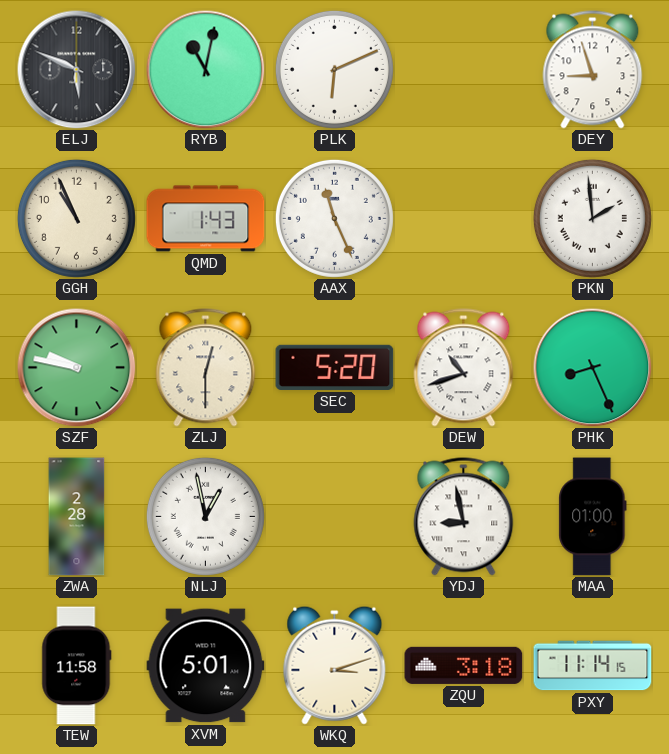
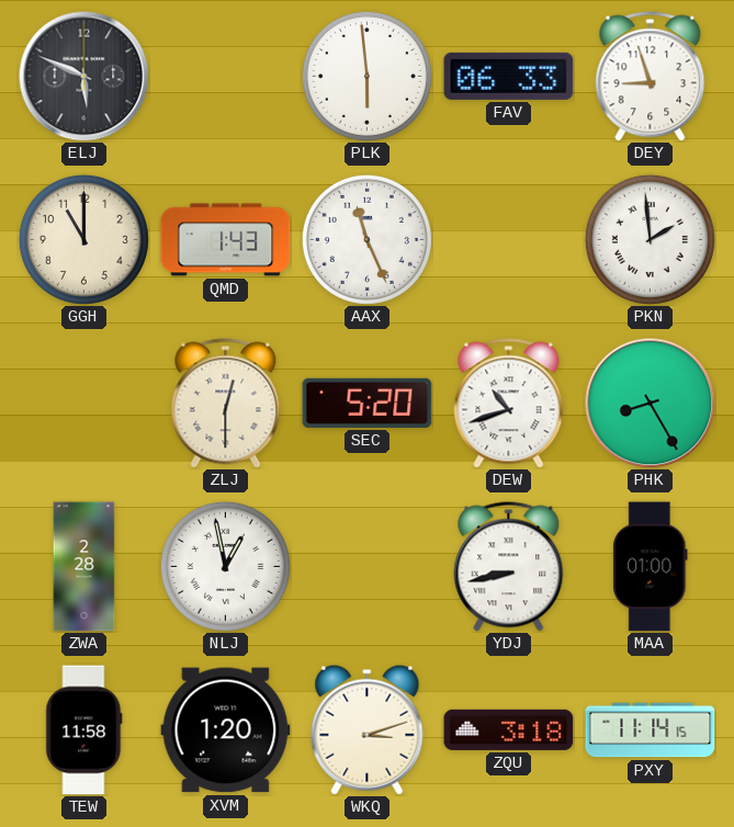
RYB: 11:02 -> none
PLK: 6:11 -> 5:59
FAV: none -> 06:33
GGH: 10:56 -> 11:00
SZF: 9:47 -> none
PHK: 8:26 -> 8:25
YDJ: 8:58 -> 8:43
XVM: 5:01 -> 1:20
